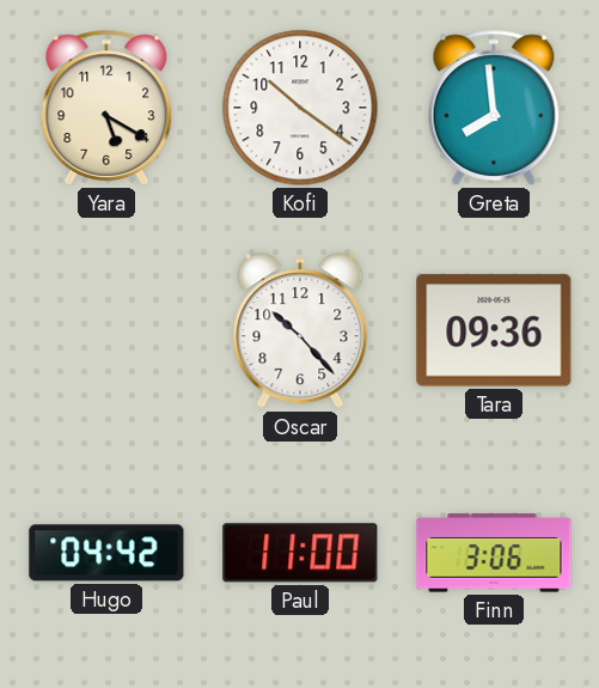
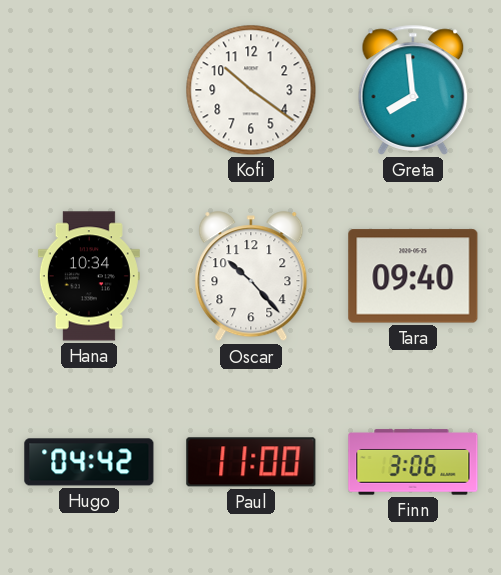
Yara: 5:20 -> none
Hana: none -> 10:34
Tara: 09:36 -> 09:40
